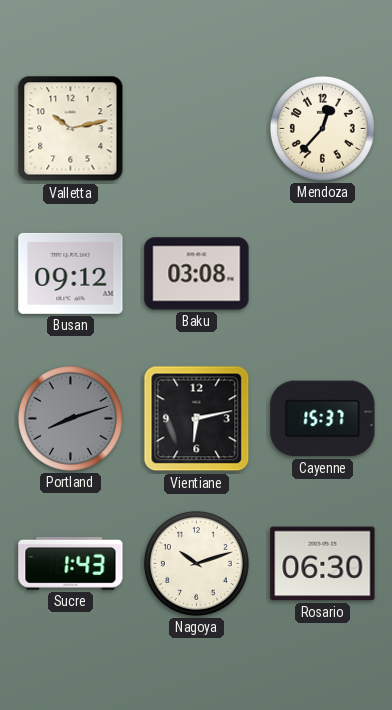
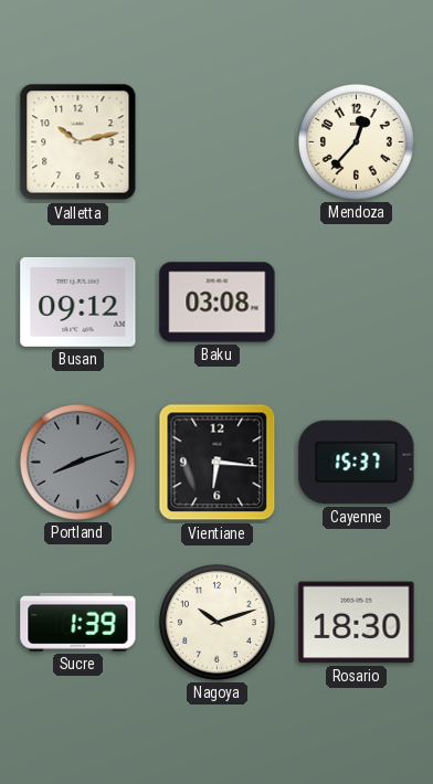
Vientiane: 6:13 -> 6:16
Sucre: 1:43 -> 1:39
Rosario: 06:30 -> 18:30
